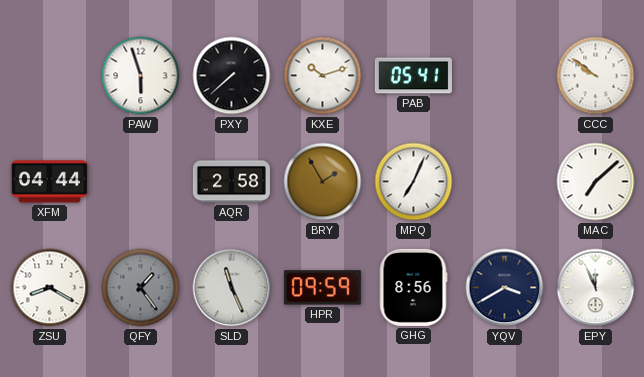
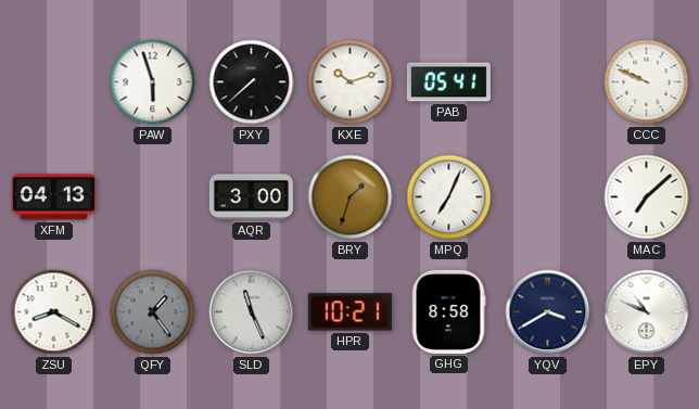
CCC: 9:51 -> 9:49
XFM: 04:44 -> 04:13
AQR: 2:58 -> 3:00
BRY: 1:55 -> 1:33
HPR: 09:59 -> 10:21
GHG: 8:56 -> 8:58
EPY: 11:56 -> 10:49
